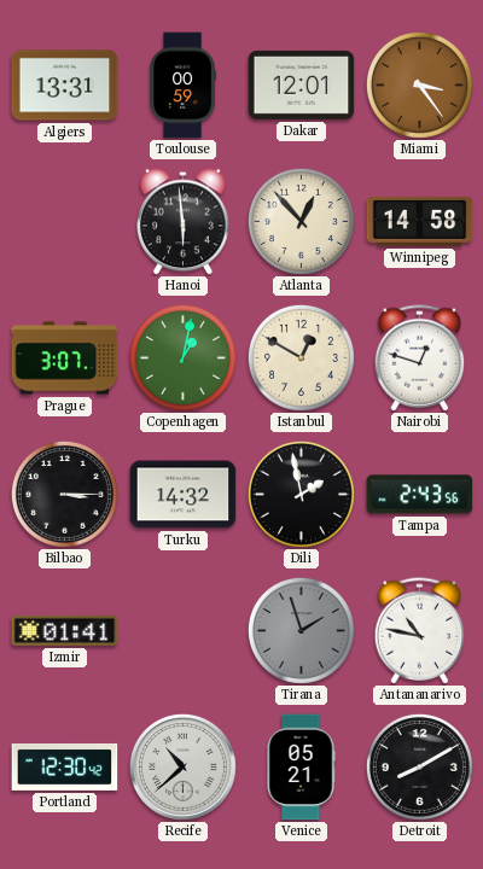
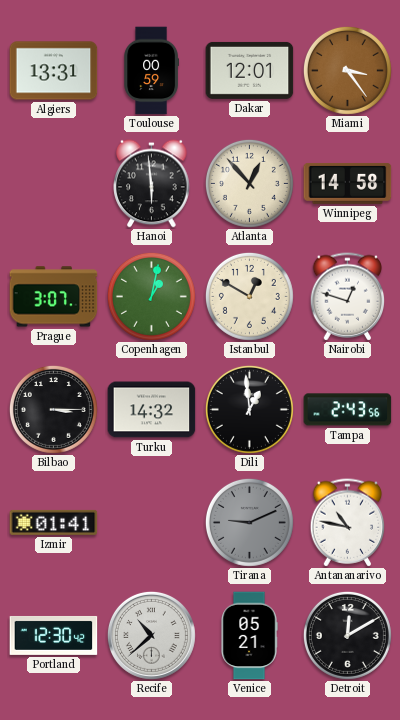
Dili: 1:58 -> 12:59
Tirana: 1:57 -> 9:11
Detroit: 8:10 -> 12:10
